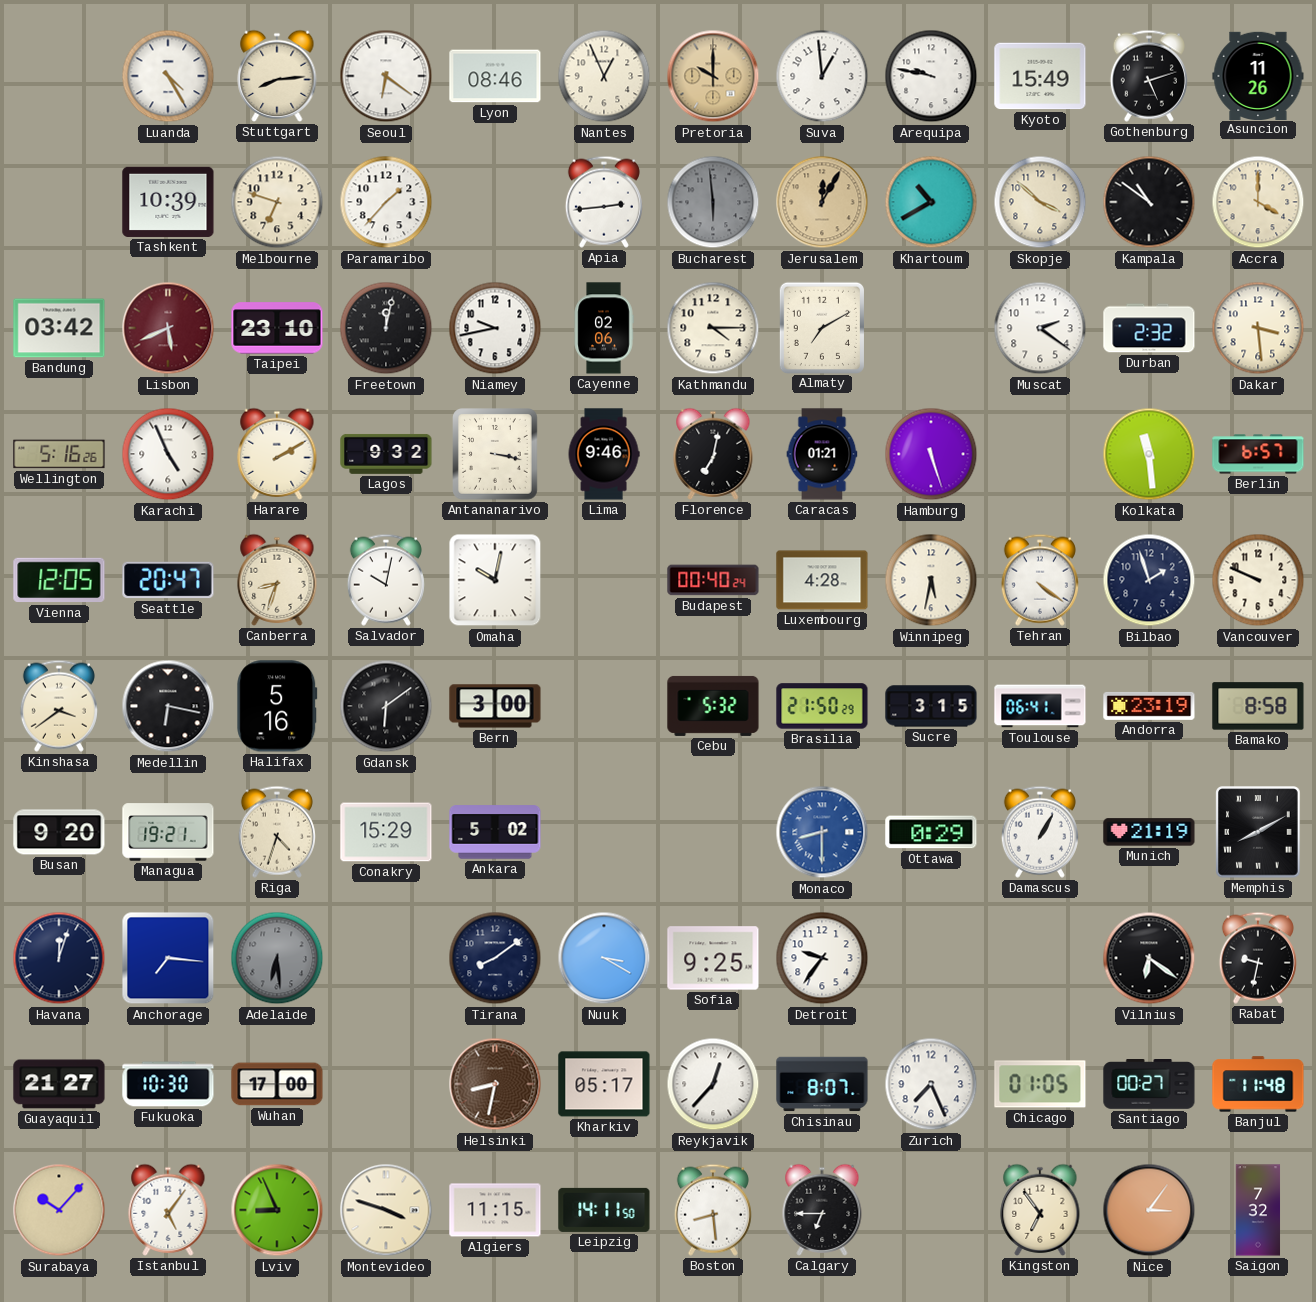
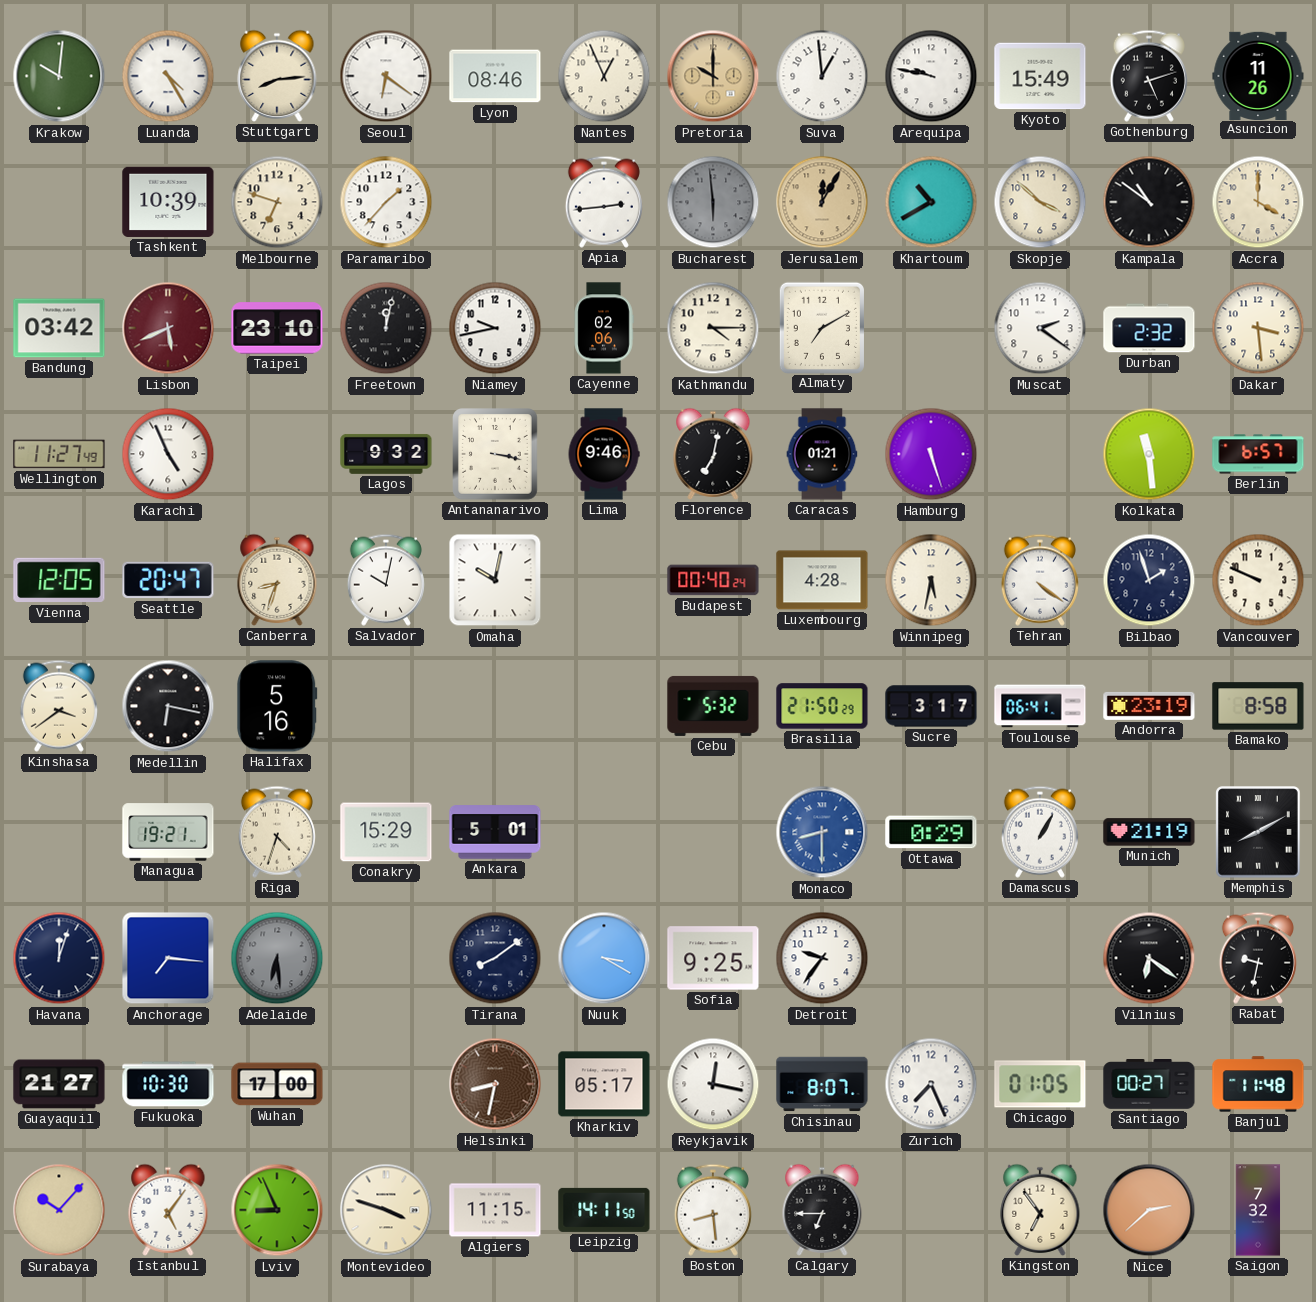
Krakow: none -> 10:01
Wellington: 5:16 -> 11:27
Harare: 2:10 -> none
Gdansk: 6:09 -> none
Bern: 3:00 -> none
Sucre: 3:15 -> 3:17
Busan: 9:20 -> none
Ankara: 5:02 -> 5:01
Reykjavik: 12:37 -> 12:17
Nice: 3:06 -> 2:38
